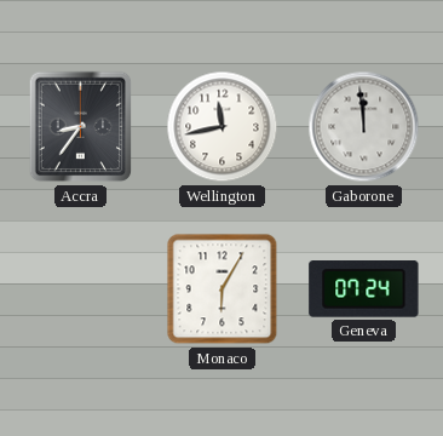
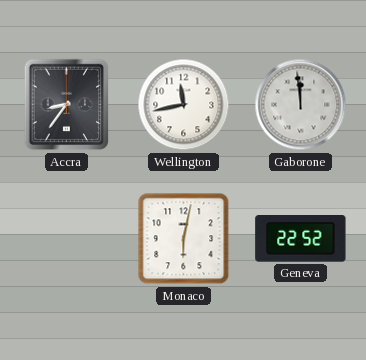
Monaco: 6:05 -> 6:02
Geneva: 07:24 -> 22:52
